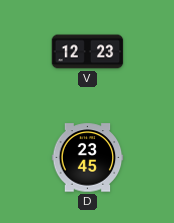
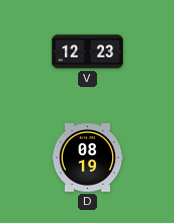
D: 23:45 -> 08:19
